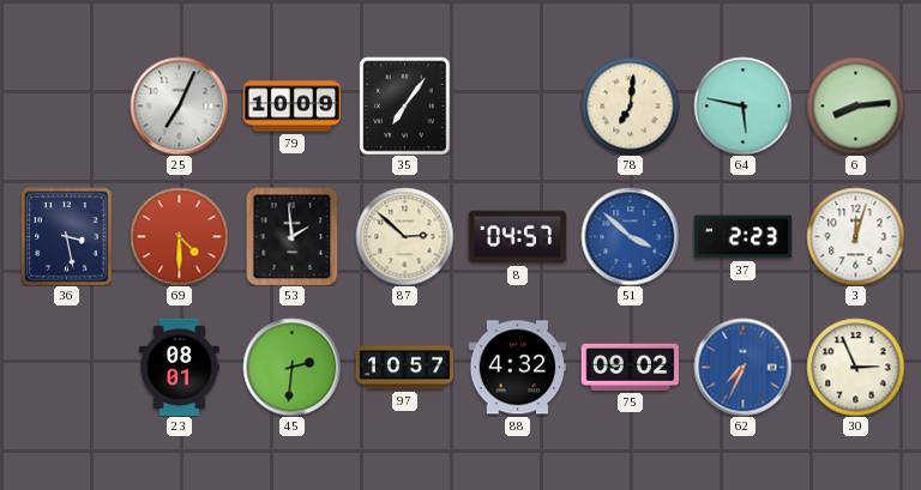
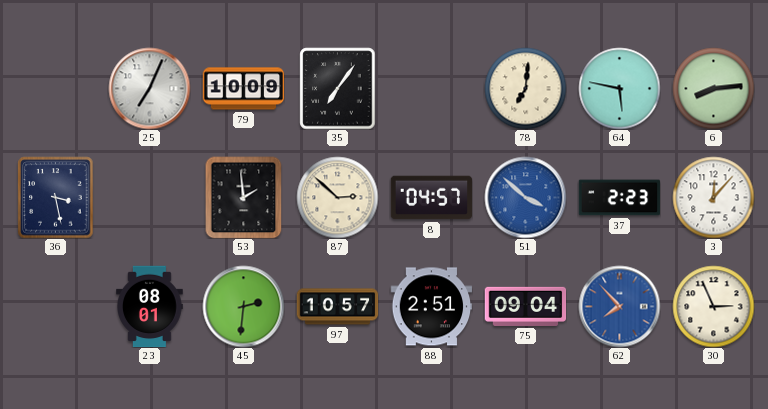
69: 4:30 -> none
3: 12:03 -> 12:07
88: 4:32 -> 2:51
75: 09:02 -> 09:04
62: 7:34 -> 7:53
